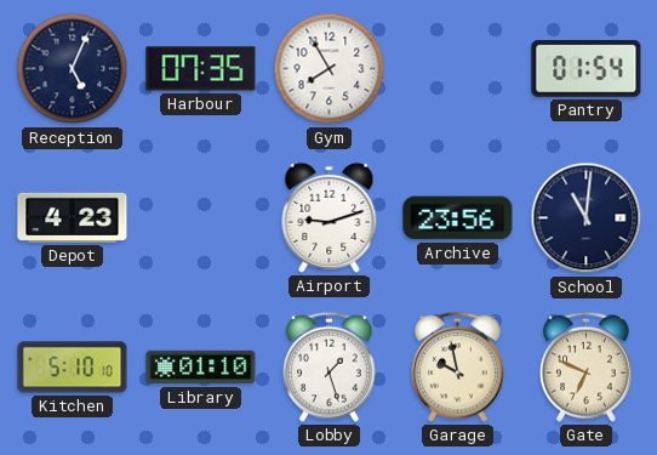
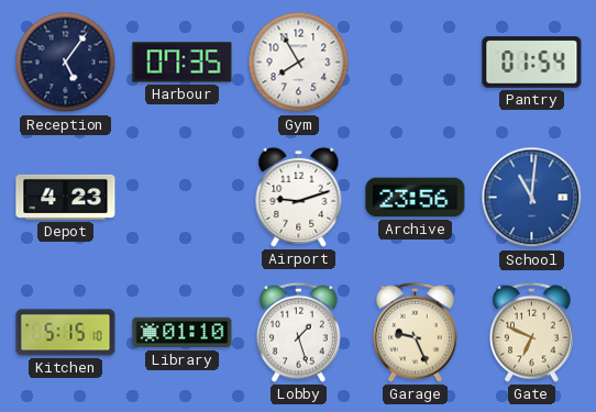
Reception: 5:04 -> 5:06
School dial: navy -> blue
Kitchen: 5:10 -> 5:15
Garage: 9:58 -> 9:26
